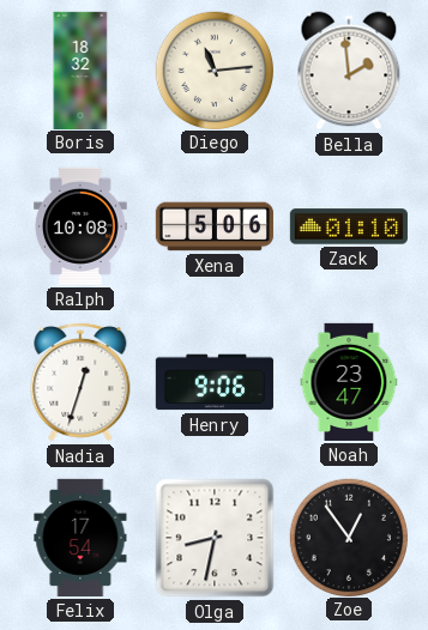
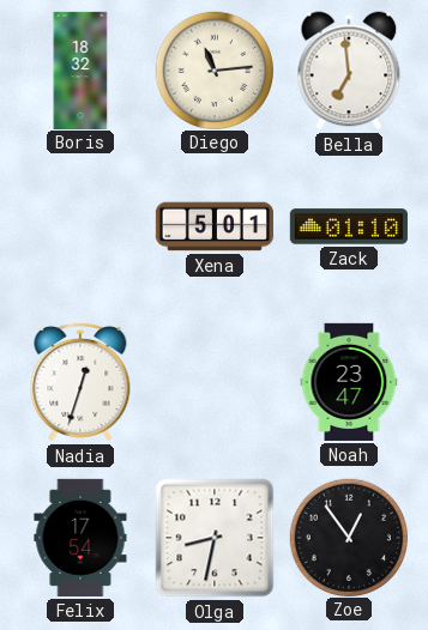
Bella: 1:59 -> 6:59
Ralph: 10:08 -> none
Xena: 5:06 -> 5:01
Henry: 9:06 -> none
